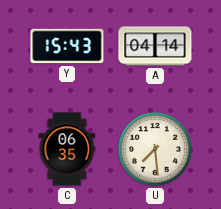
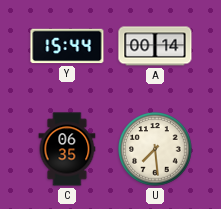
Y: 15:43 -> 15:44
A: 04:14 -> 00:14
